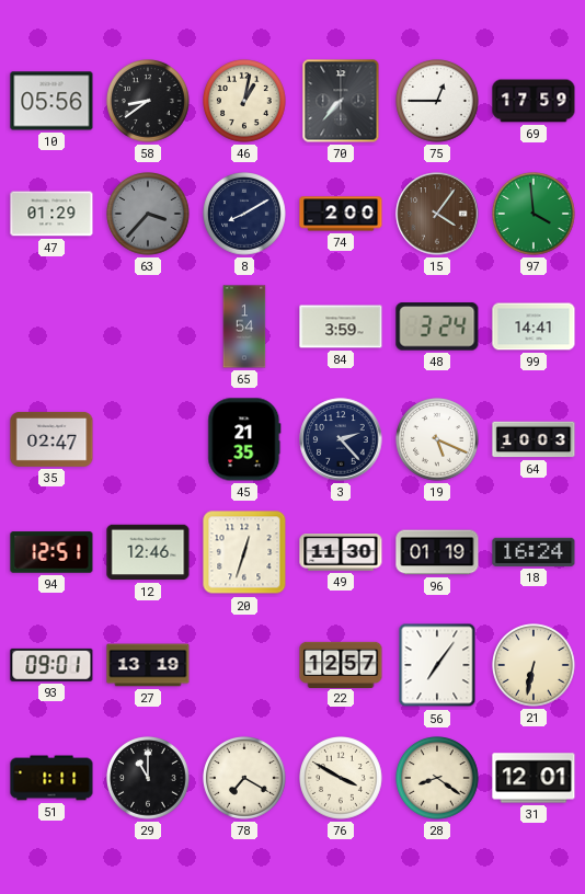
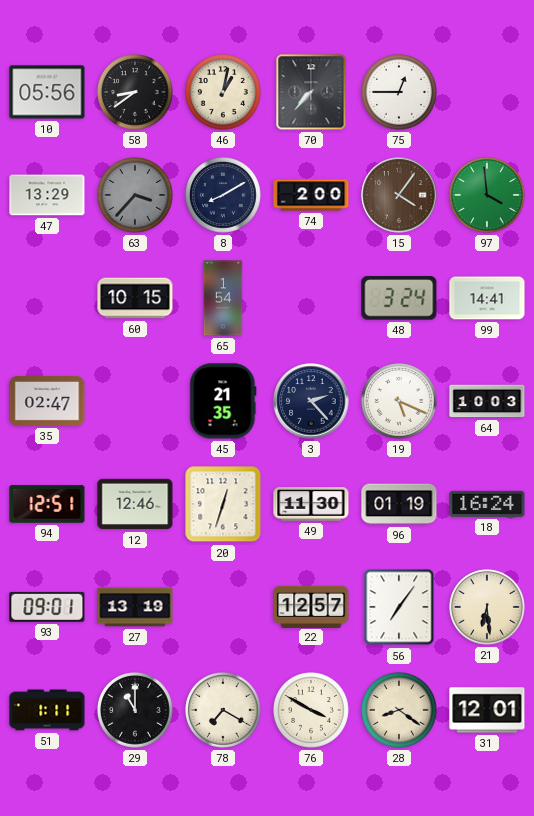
69: 17:59 -> none
47: 01:29 -> 13:29
60: none -> 10:15
84: 3:59 -> none
21: 6:32 -> 6:29
